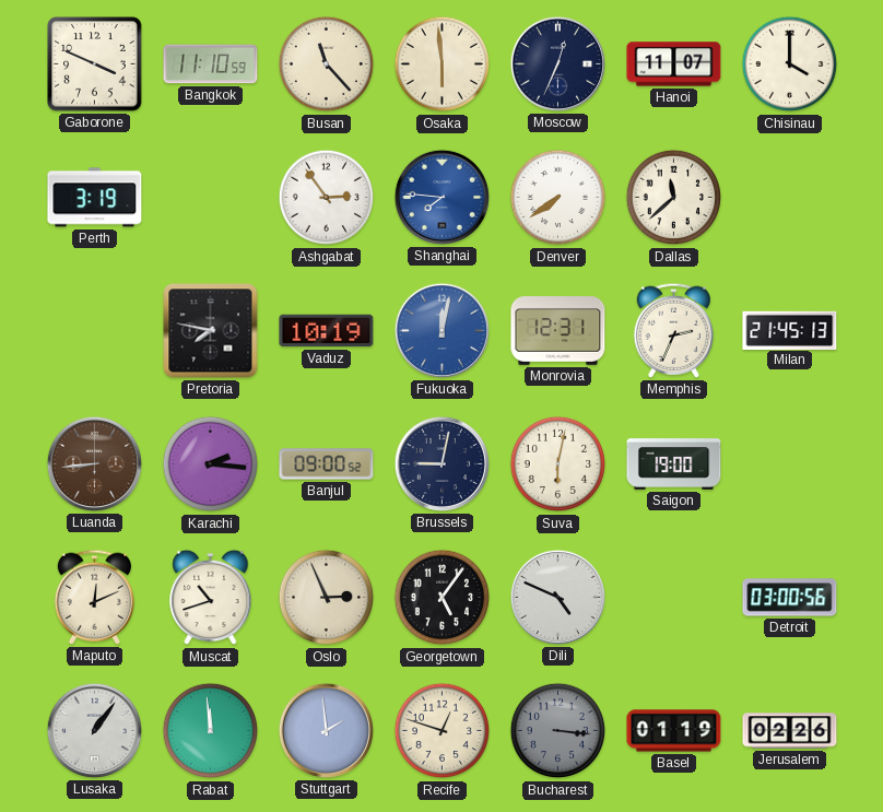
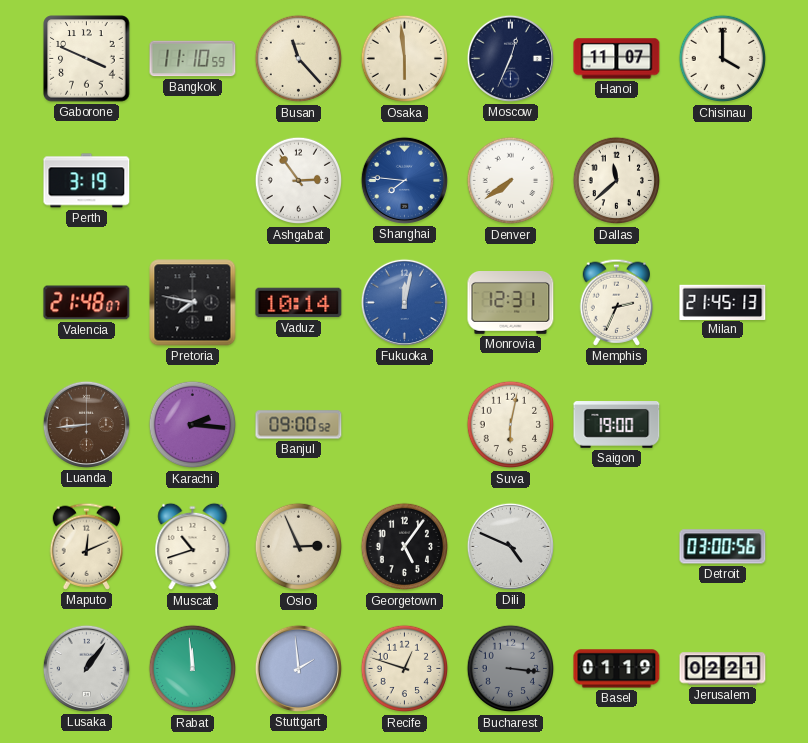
Valencia: none -> 21:48
Vaduz: 10:19 -> 10:14
Brussels: 9:02 -> none
Jerusalem: 02:26 -> 02:21
